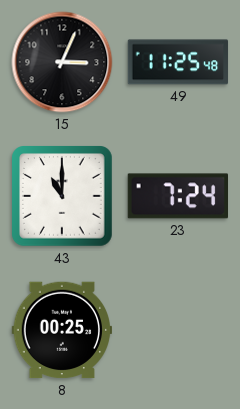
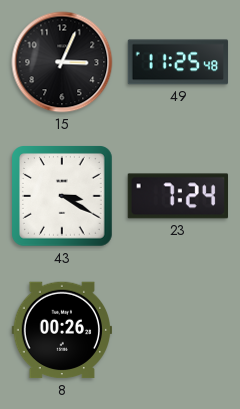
43: 11:00 -> 3:20
8: 00:25 -> 00:26
